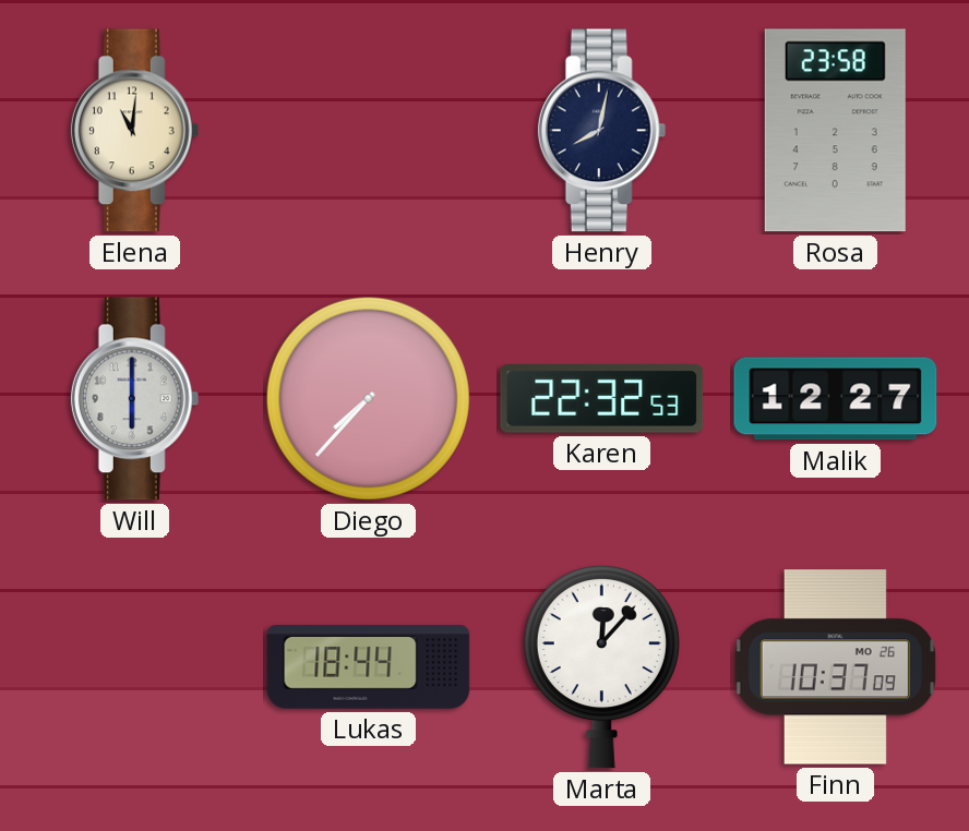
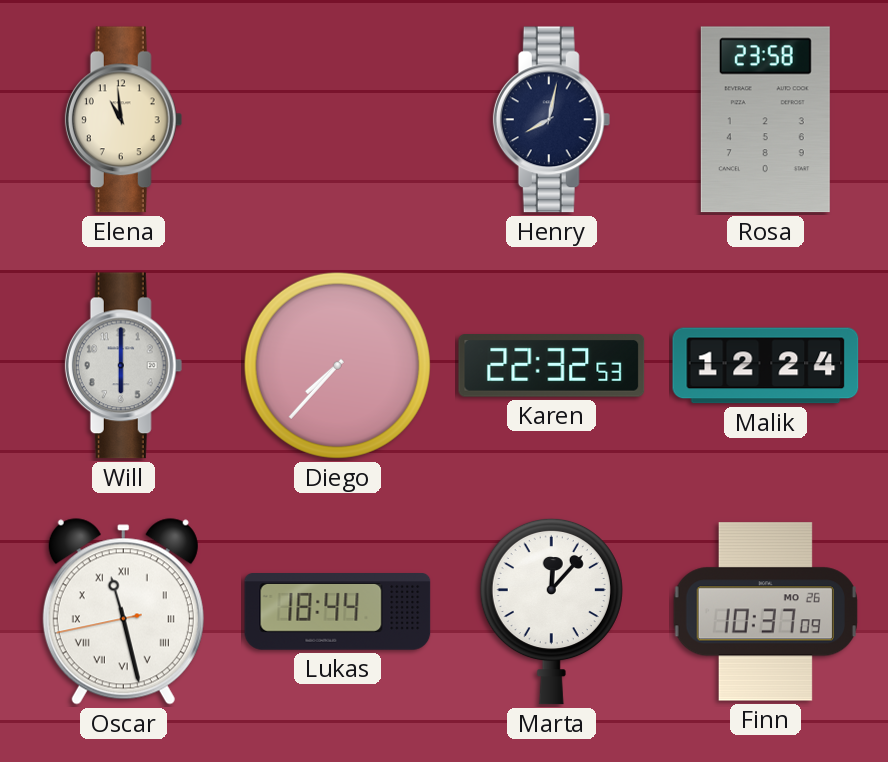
Elena: 11:01 -> 10:59
Malik: 12:27 -> 12:24
Oscar: none -> 11:27
